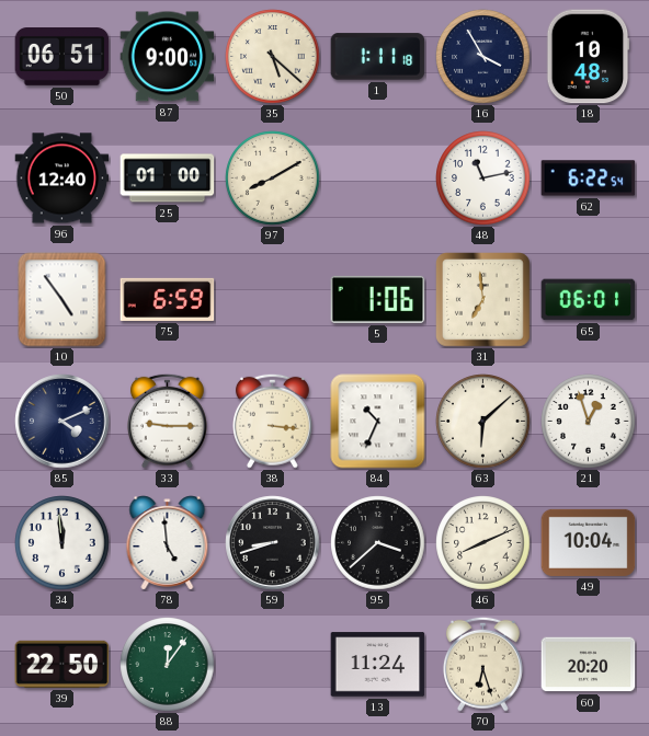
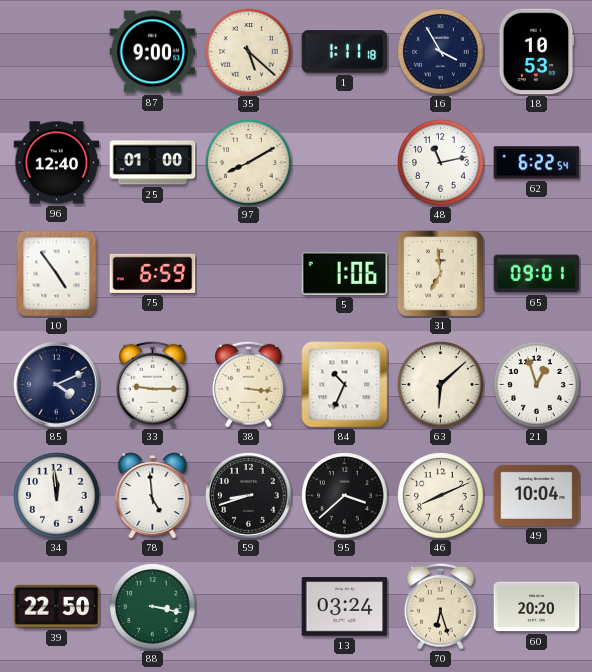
50: 06:51 -> none
18: 10:48 -> 10:53
65: 06:01 -> 09:01
88: 12:06 -> 3:17
13: 11:24 -> 03:24
